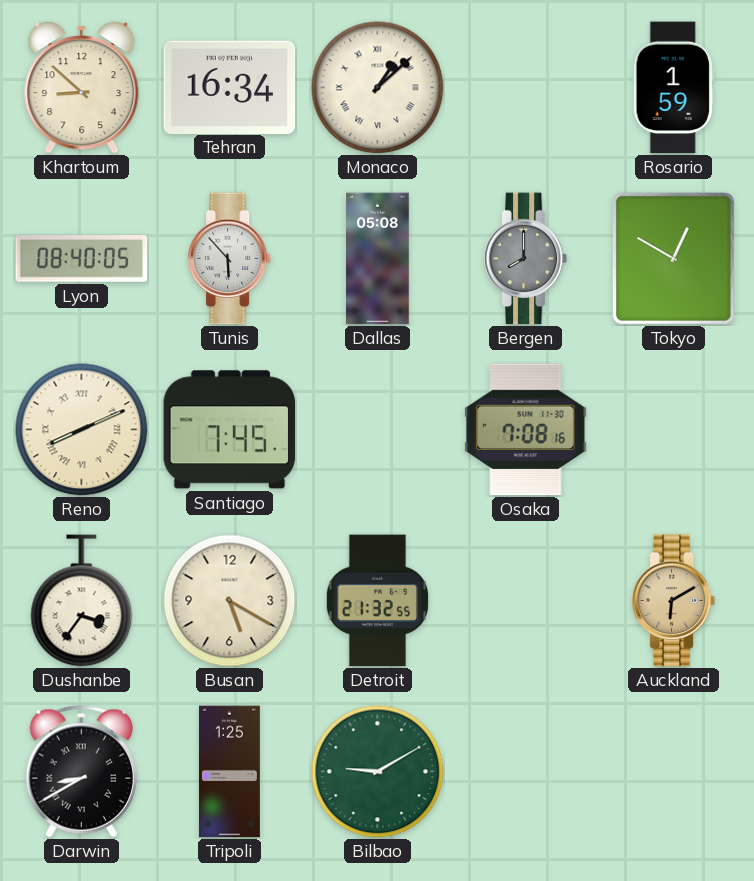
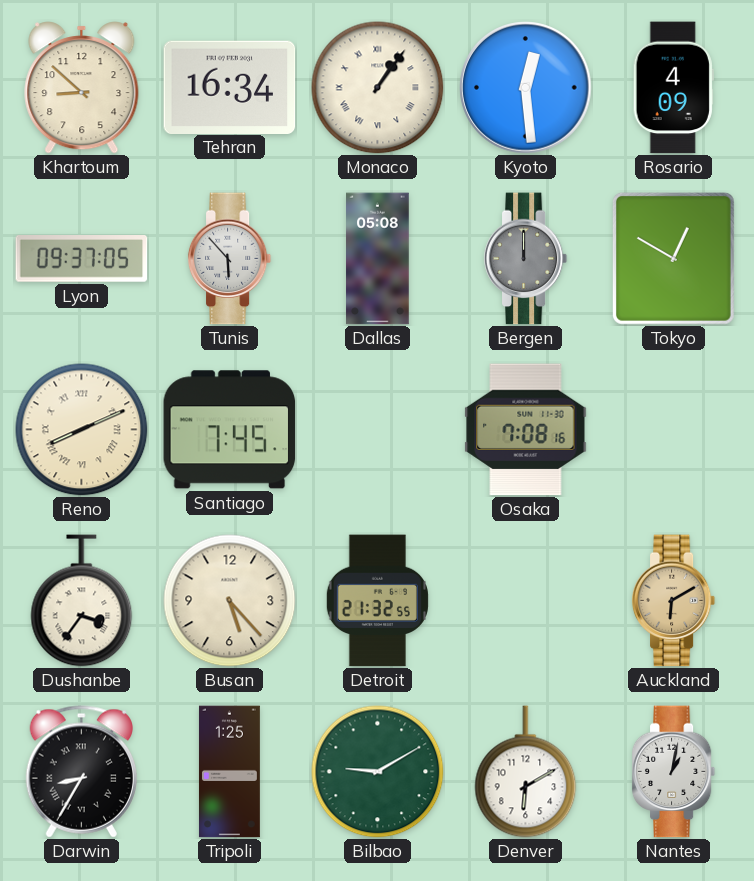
Monaco: 1:08 -> 1:06
Kyoto: none -> 12:29
Rosario: 1:59 -> 4:09
Lyon: 08:40 -> 09:37
Bergen: 8:00 -> 12:00
Busan: 5:20 -> 5:23
Darwin: 8:40 -> 8:35
Denver: none -> 6:10
Nantes: none -> 1:02
